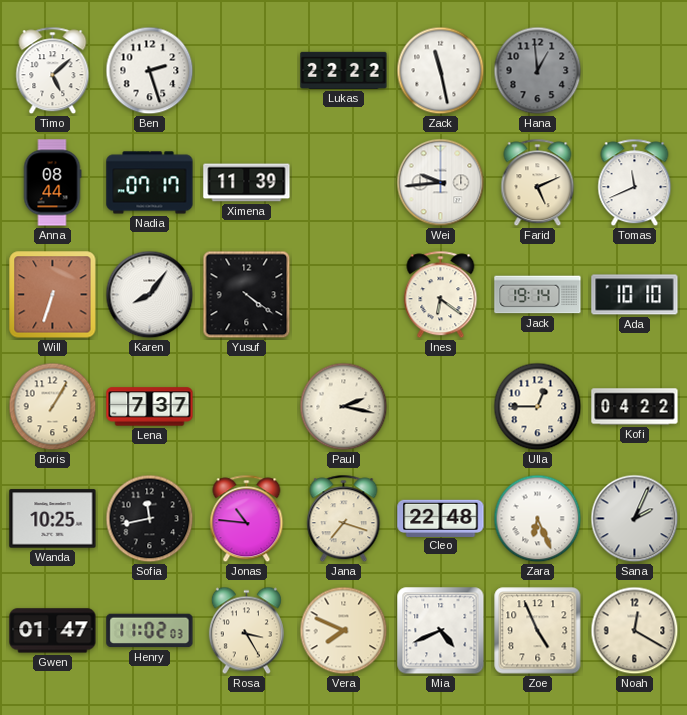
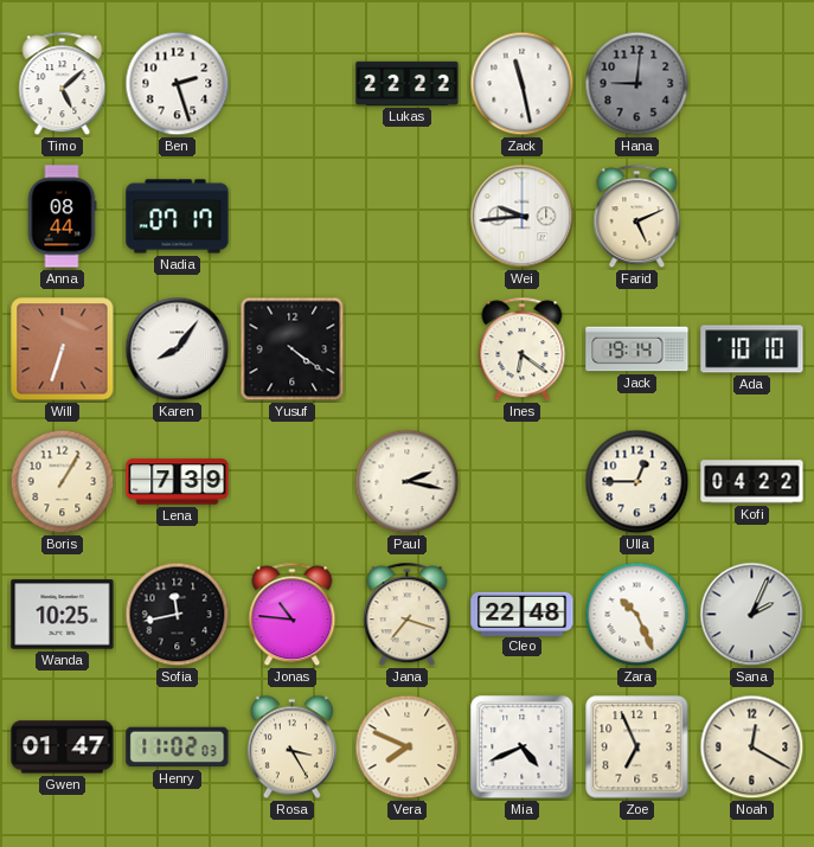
Hana: 12:59 -> 9:01
Ximena: 11:39 -> none
Tomas: 11:41 -> none
Lena: 7:37 -> 7:39
Zara: 6:26 -> 10:26
Zoe: 4:56 -> 6:56
